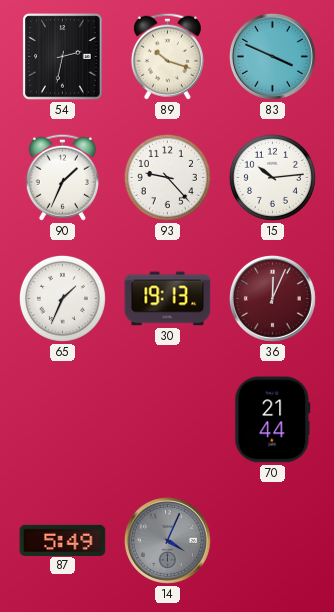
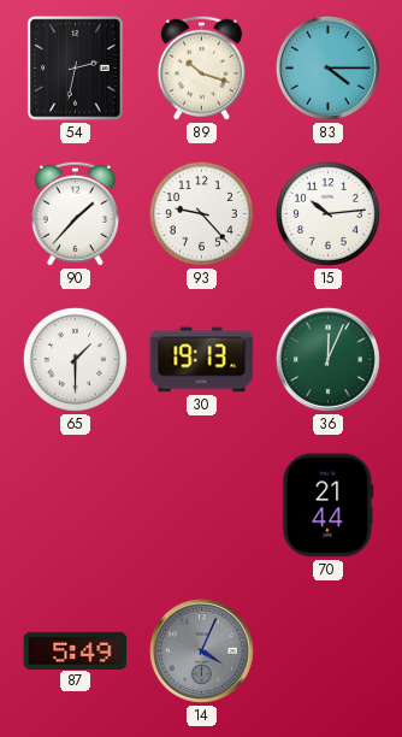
83: 3:49 -> 4:15
90: 1:34 -> 1:37
65: 1:34 -> 1:30
36 dial: burgundy -> green
